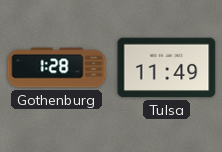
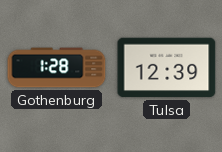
Tulsa: 11:49 -> 12:39
